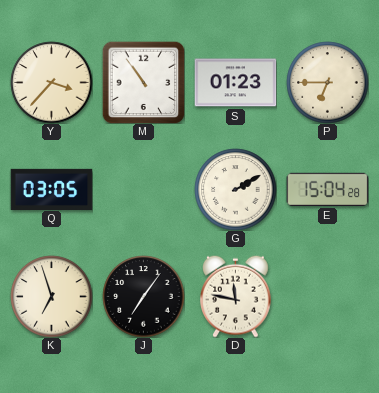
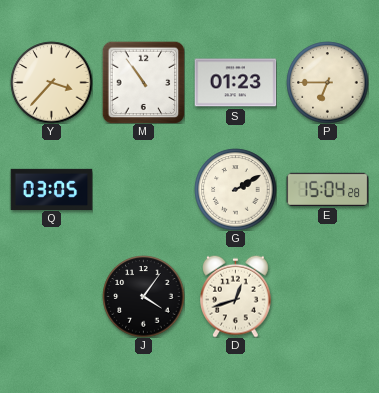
K: 6:57 -> none
J: 7:06 -> 4:06
D: 11:47 -> 12:42
